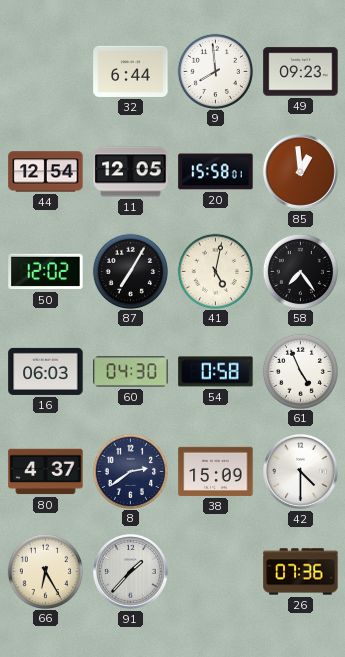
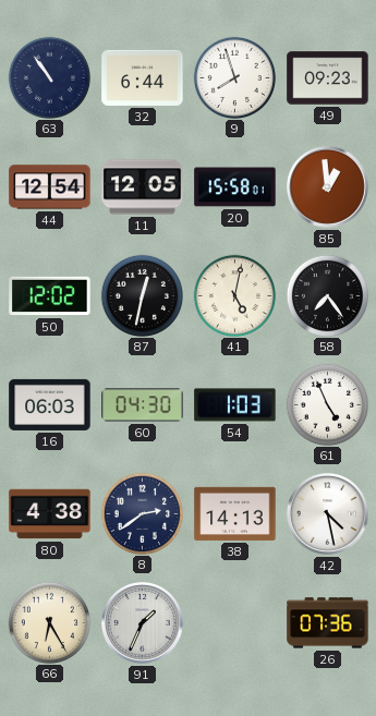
63: none -> 10:54
9: 7:59 -> 7:57
87: 7:05 -> 12:32
54: 0:58 -> 1:03
80: 4:37 -> 4:38
38: 15:09 -> 14:13
42: 4:30 -> 4:28
91: 1:37 -> 1:34
